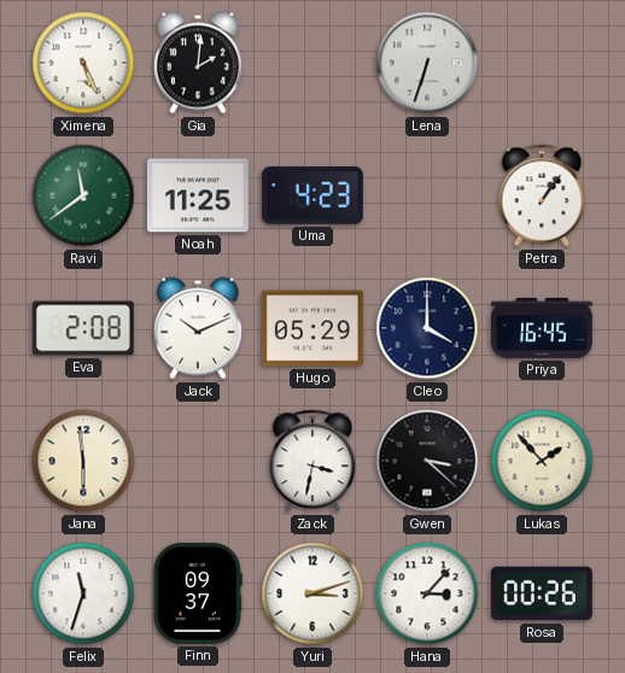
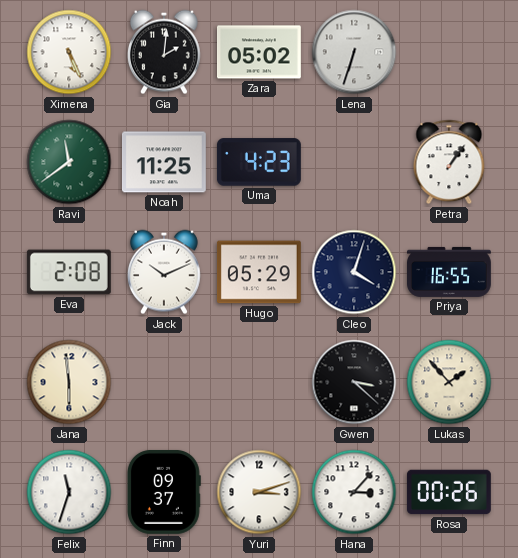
Zara: none -> 05:02
Cleo: 4:00 -> 4:03
Priya: 16:45 -> 16:55
Zack: 3:32 -> none
